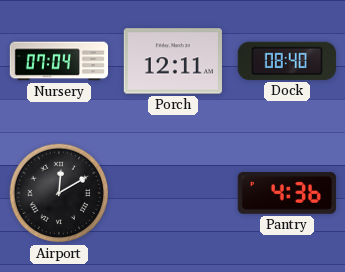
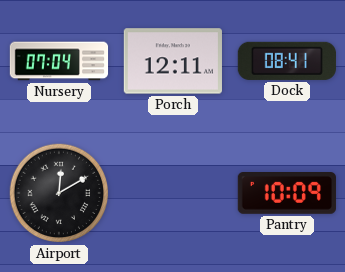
Dock: 08:40 -> 08:41
Pantry: 4:36 -> 10:09
